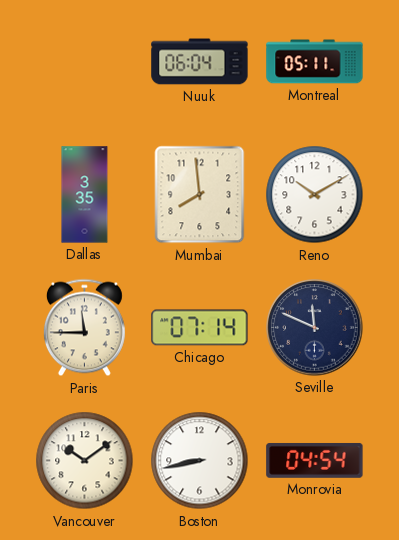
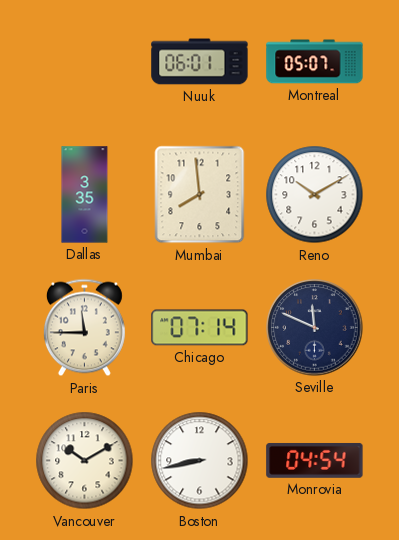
Nuuk: 06:04 -> 06:01
Montreal: 05:11 -> 05:07
Vancouver: 10:09 -> 10:10
